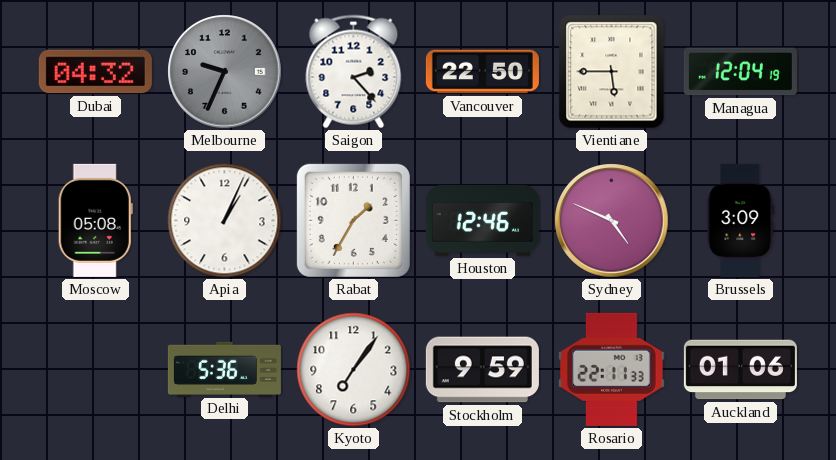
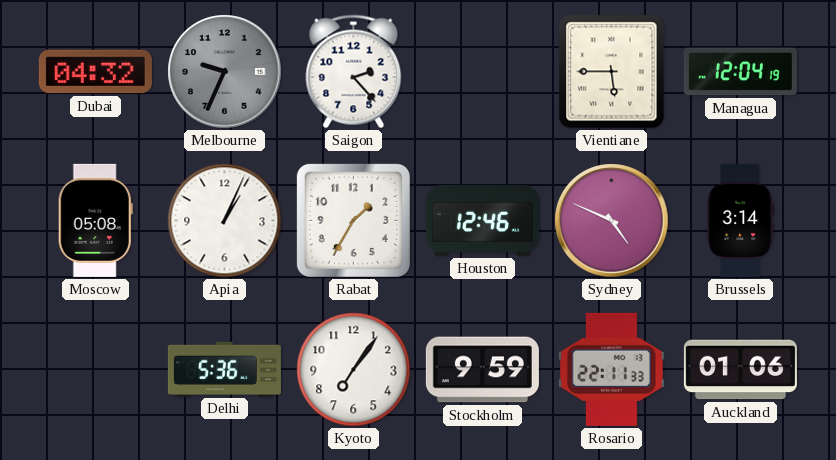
Vancouver: 22:50 -> none
Brussels: 3:09 -> 3:14
